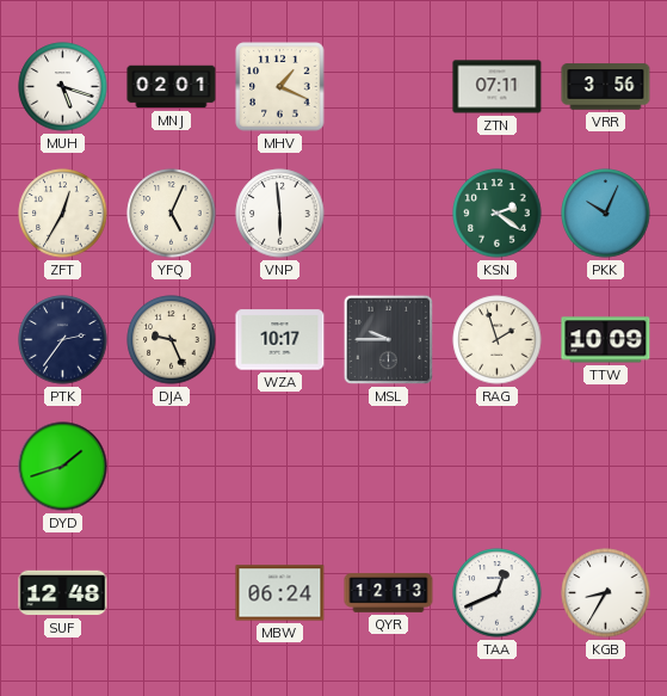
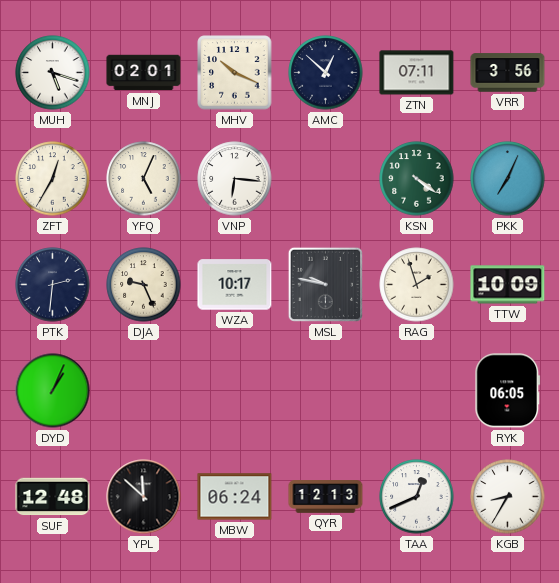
MHV: 1:19 -> 10:19
AMC: none -> 12:52
VNP: 5:59 -> 6:16
KSN: 2:21 -> 4:21
PKK: 10:04 -> 7:04
PTK: 2:36 -> 2:31
MSL: 9:45 -> 9:47
DYD: 1:42 -> 1:04
RYK: none -> 06:05
YPL: none -> 11:52
